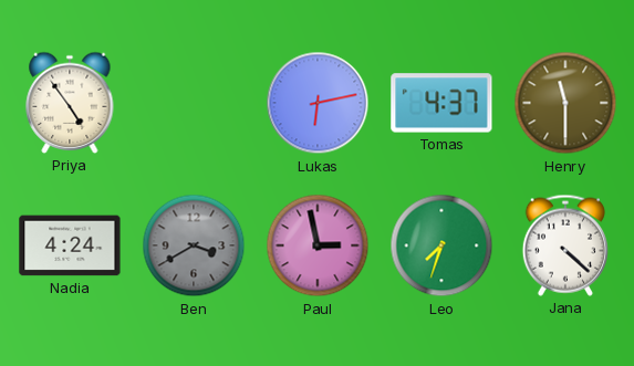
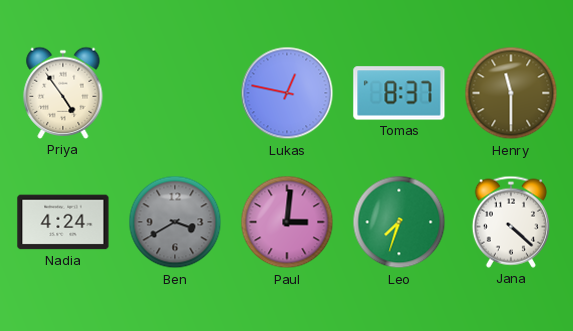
Lukas: 6:13 -> 12:47
Tomas: 4:37 -> 8:37
Paul: 2:58 -> 3:01
